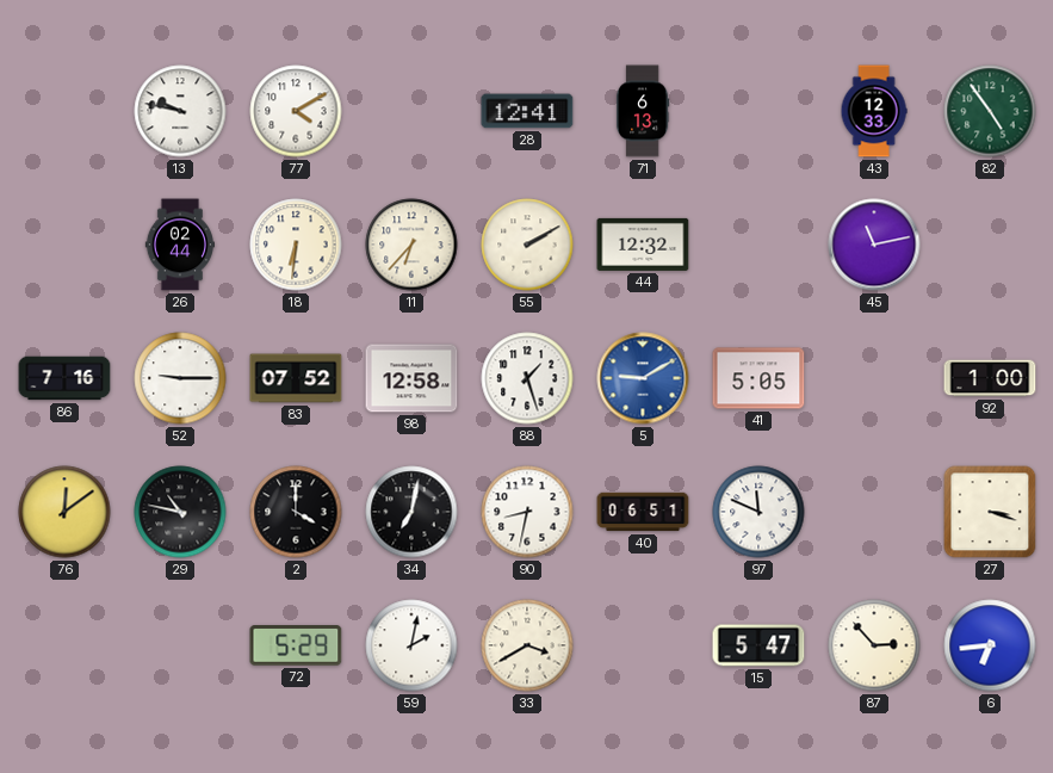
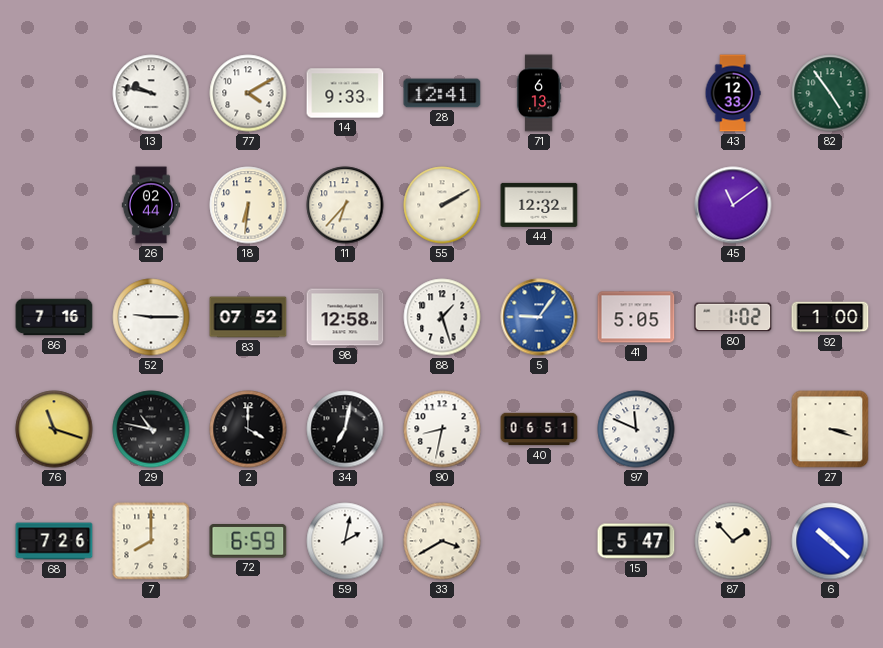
14: none -> 9:33
45: 11:13 -> 11:09
5: 9:10 -> 9:06
80: none -> 1:02
76: 12:09 -> 11:18
68: none -> 7:26
7: none -> 8:00
72: 5:29 -> 6:59
87: 2:53 -> 1:53
6: 6:44 -> 10:22
